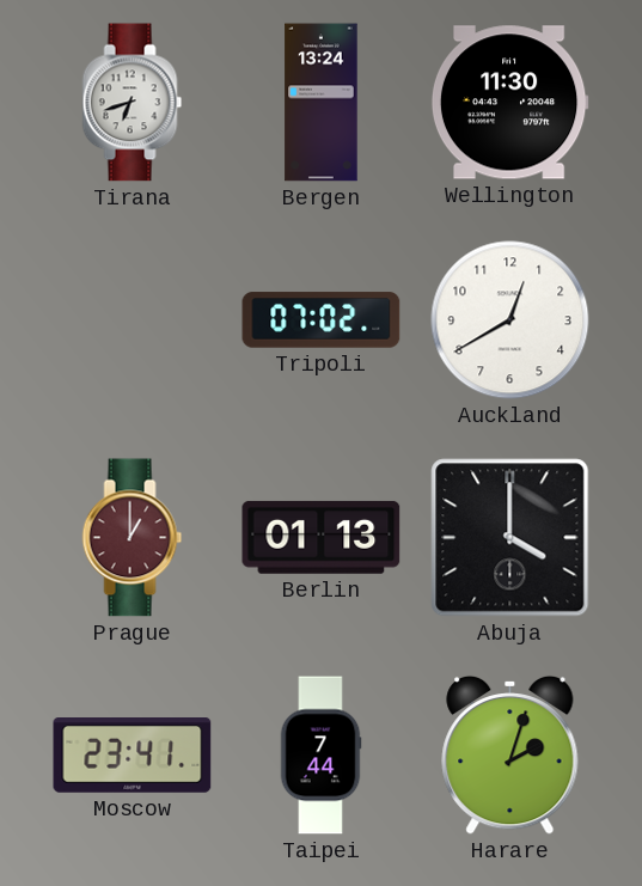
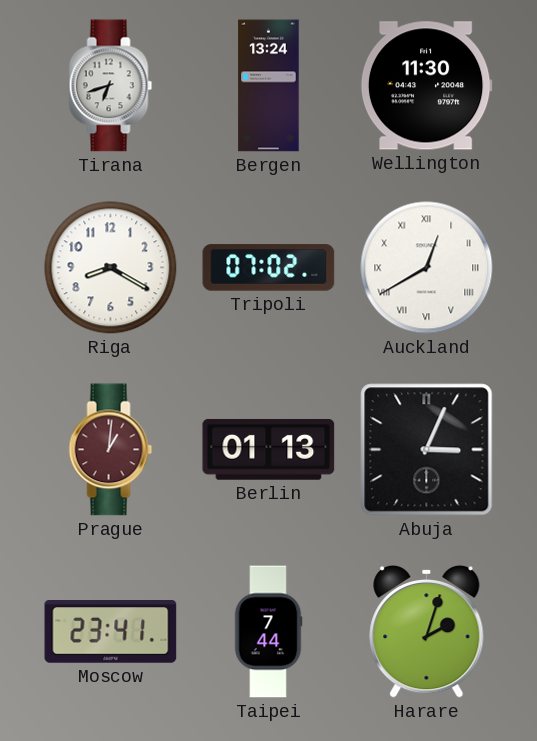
Riga: none -> 8:20
Auckland numerals: Arabic -> Roman
Prague: 1:00 -> 1:01
Abuja: 4:00 -> 3:04
